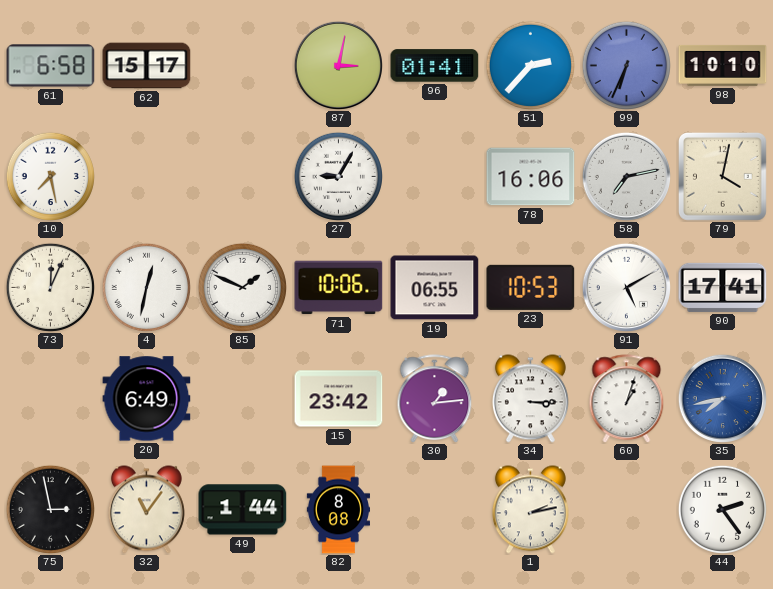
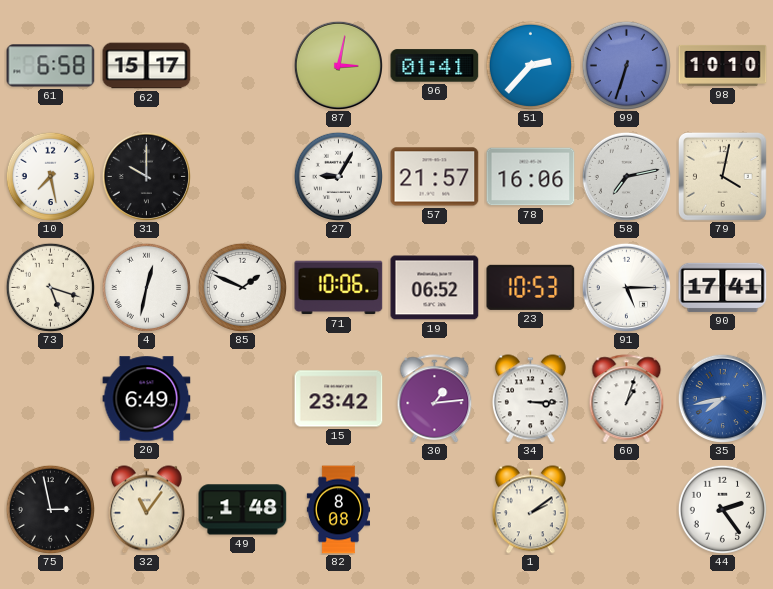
99: 6:34 -> 6:33
31: none -> 10:00
57: none -> 21:57
73: 12:04 -> 5:18
19: 06:55 -> 06:52
91: 5:10 -> 5:15
49: 1:44 -> 1:48
1: 2:13 -> 2:09
